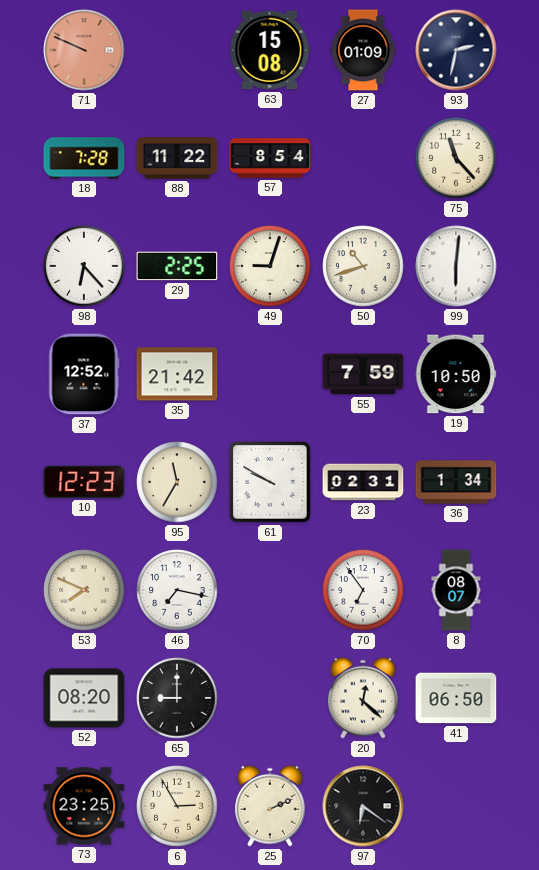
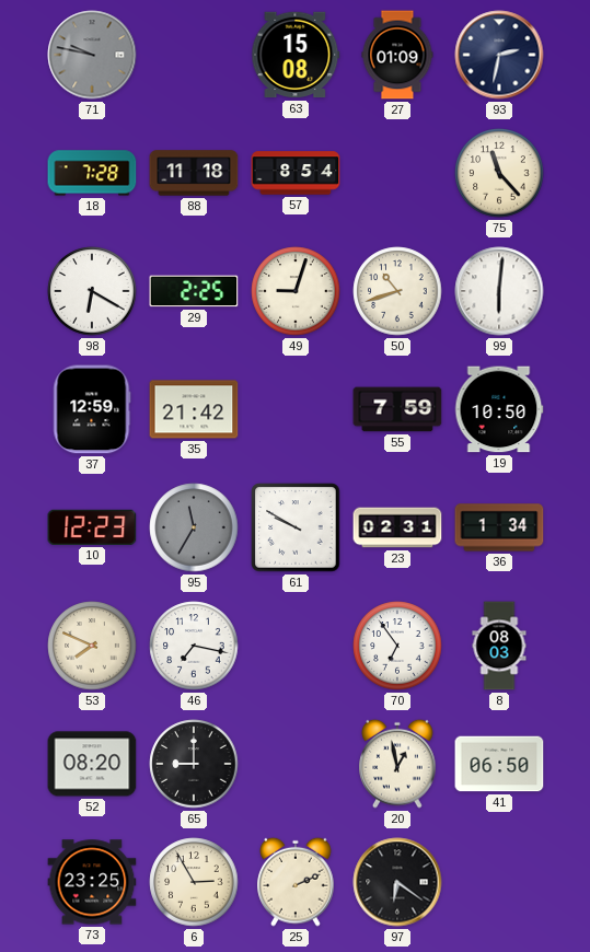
71: 9:49 -> 9:47
71 dial: salmon -> grey
88: 11:22 -> 11:18
98: 6:23 -> 6:20
37: 12:52 -> 12:59
95 dial: cream -> grey
8: 08:07 -> 08:03
20: 12:22 -> 12:58
